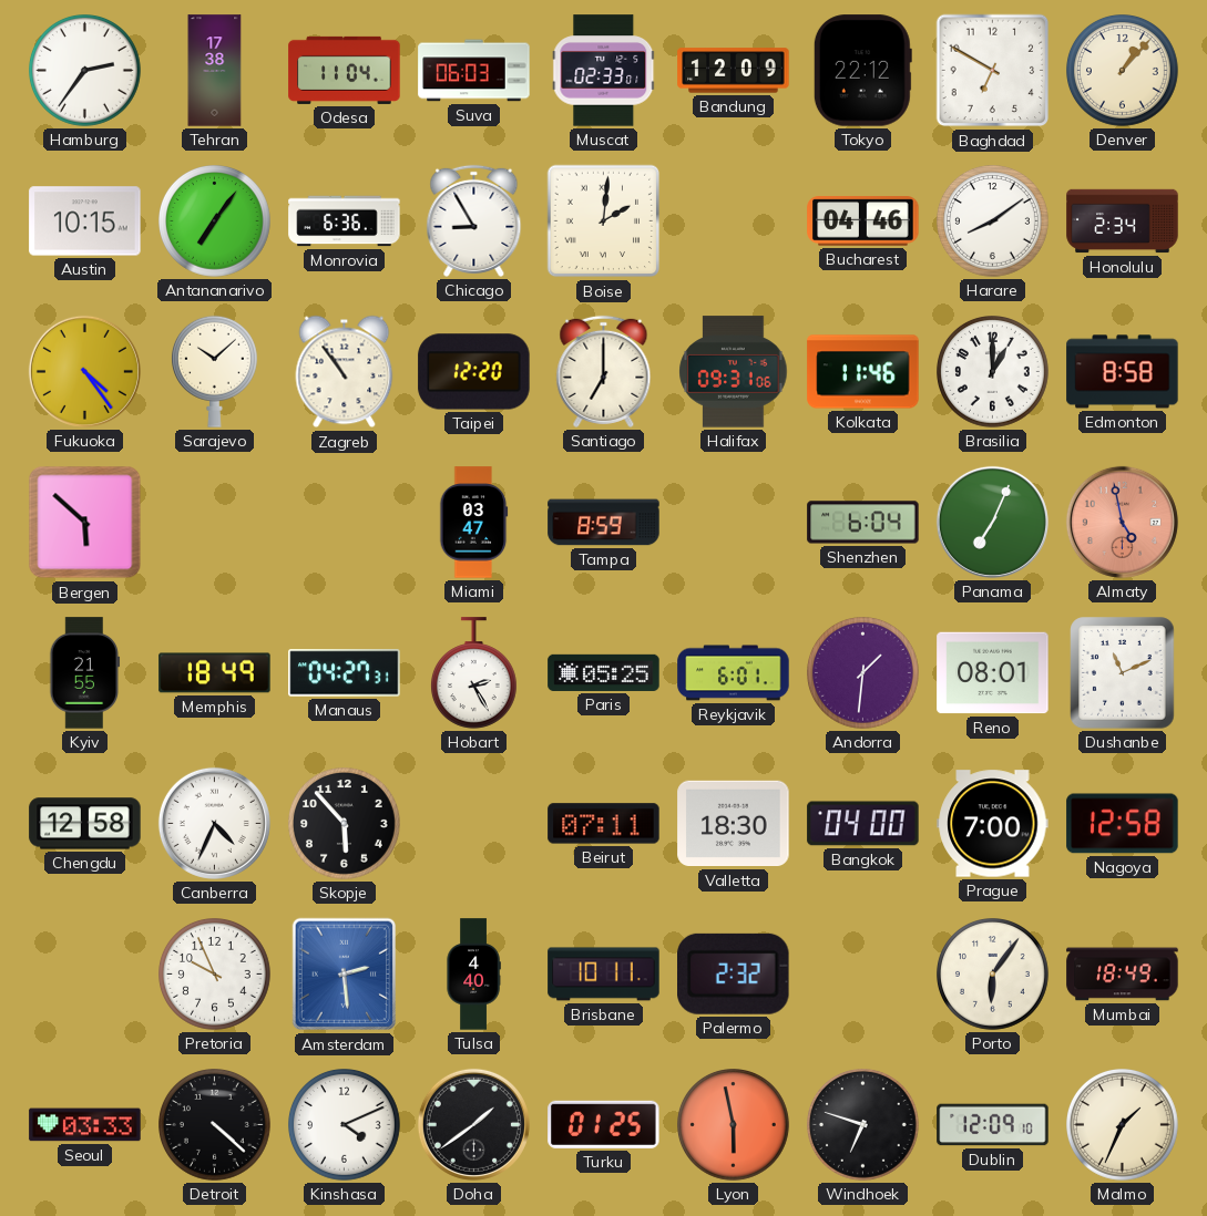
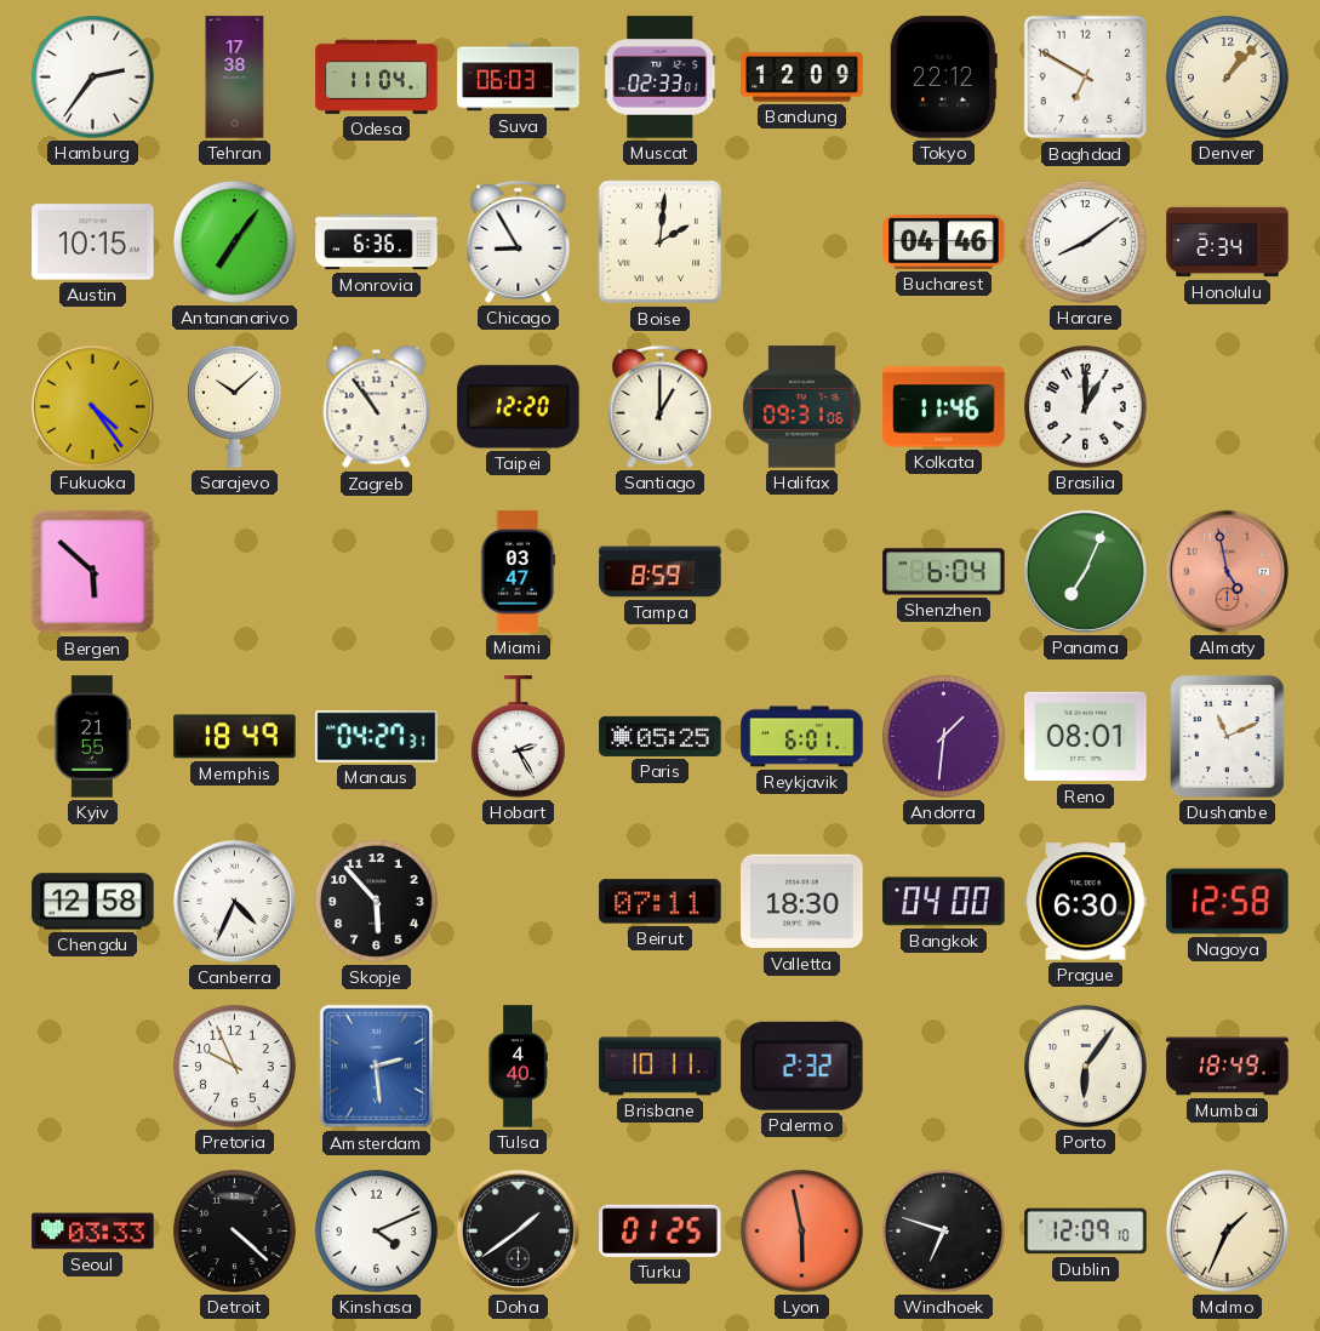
Santiago: 7:00 -> 1:00
Edmonton: 8:58 -> none
Prague: 7:00 -> 6:30
